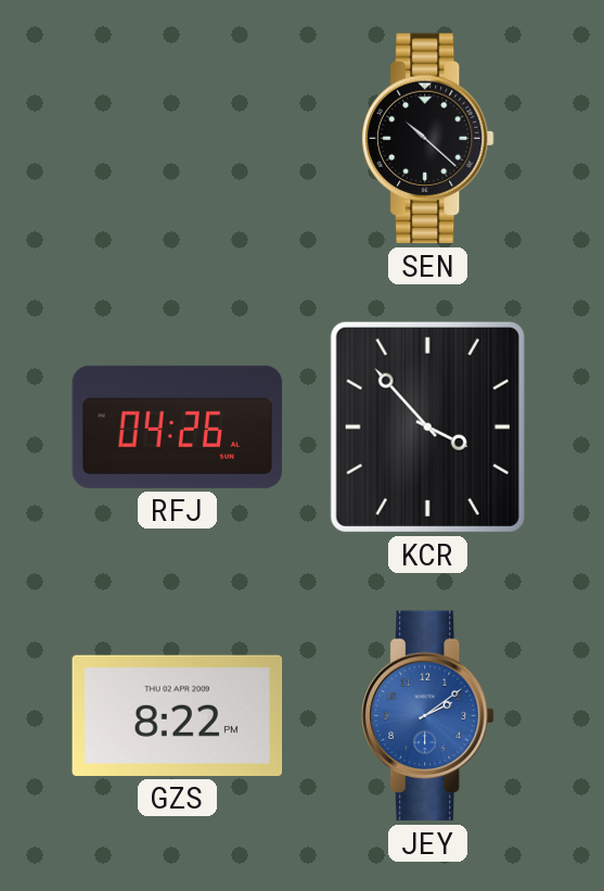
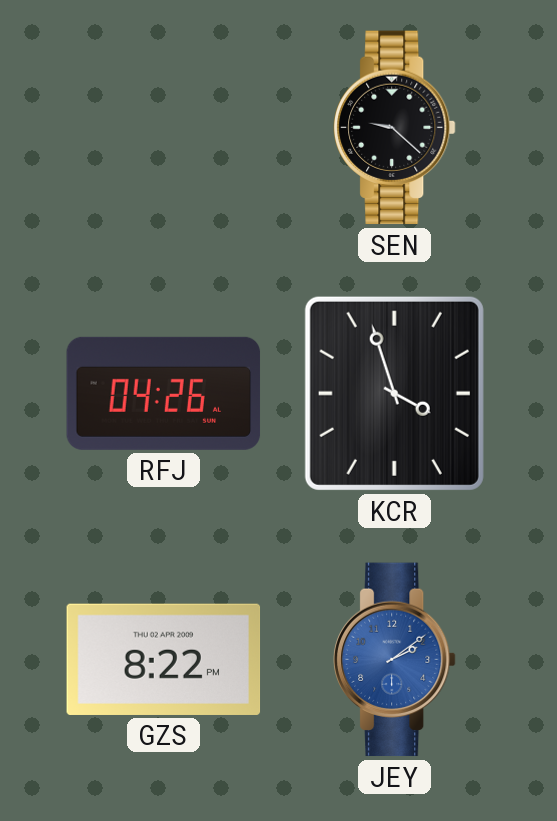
SEN: 10:22 -> 9:22
KCR: 3:53 -> 3:57
